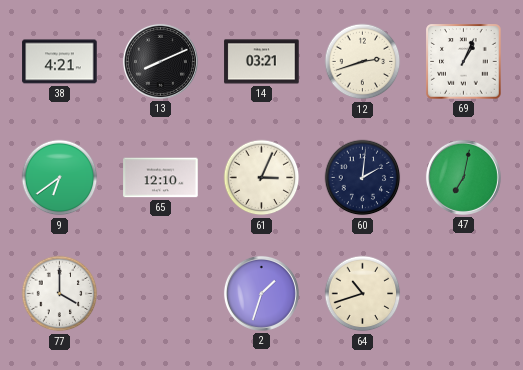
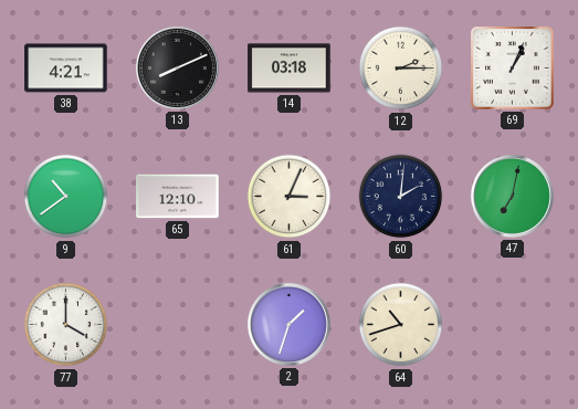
14: 03:21 -> 03:18
12: 2:42 -> 2:15
9: 6:39 -> 10:39
